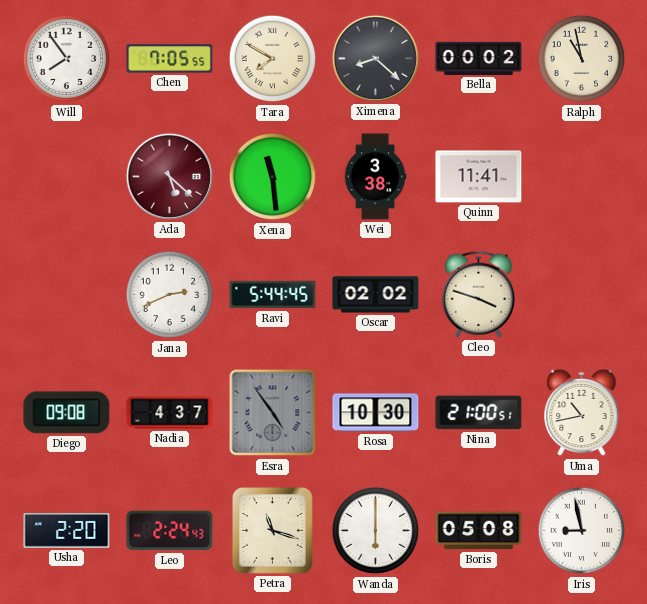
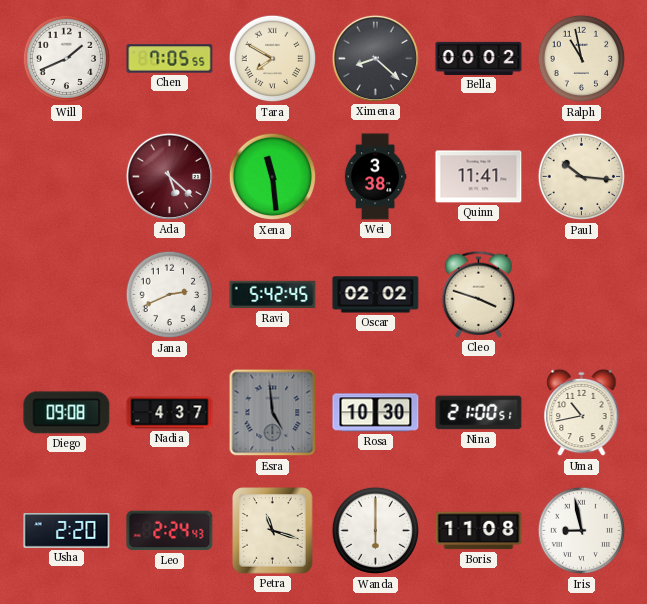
Will: 7:54 -> 1:41
Paul: none -> 10:16
Ravi: 5:44 -> 5:42
Esra: 4:54 -> 4:59
Boris: 05:08 -> 11:08
